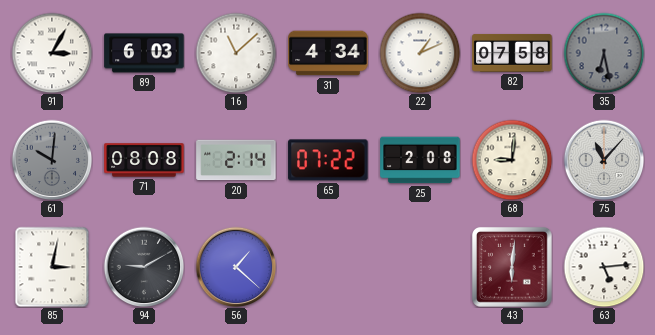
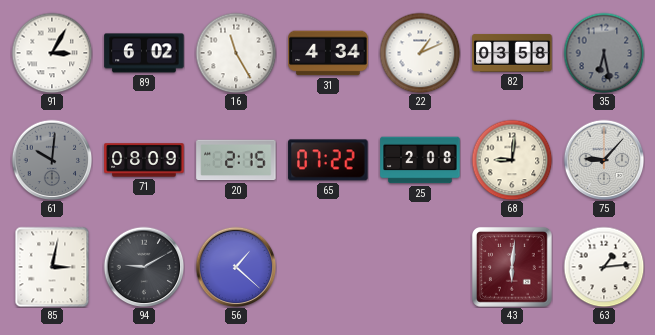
89: 6:03 -> 6:02
16: 11:08 -> 11:25
82: 07:58 -> 03:58
71: 08:08 -> 08:09
20: 2:14 -> 2:15
75: 11:07 -> 9:07
63: 5:14 -> 1:14
